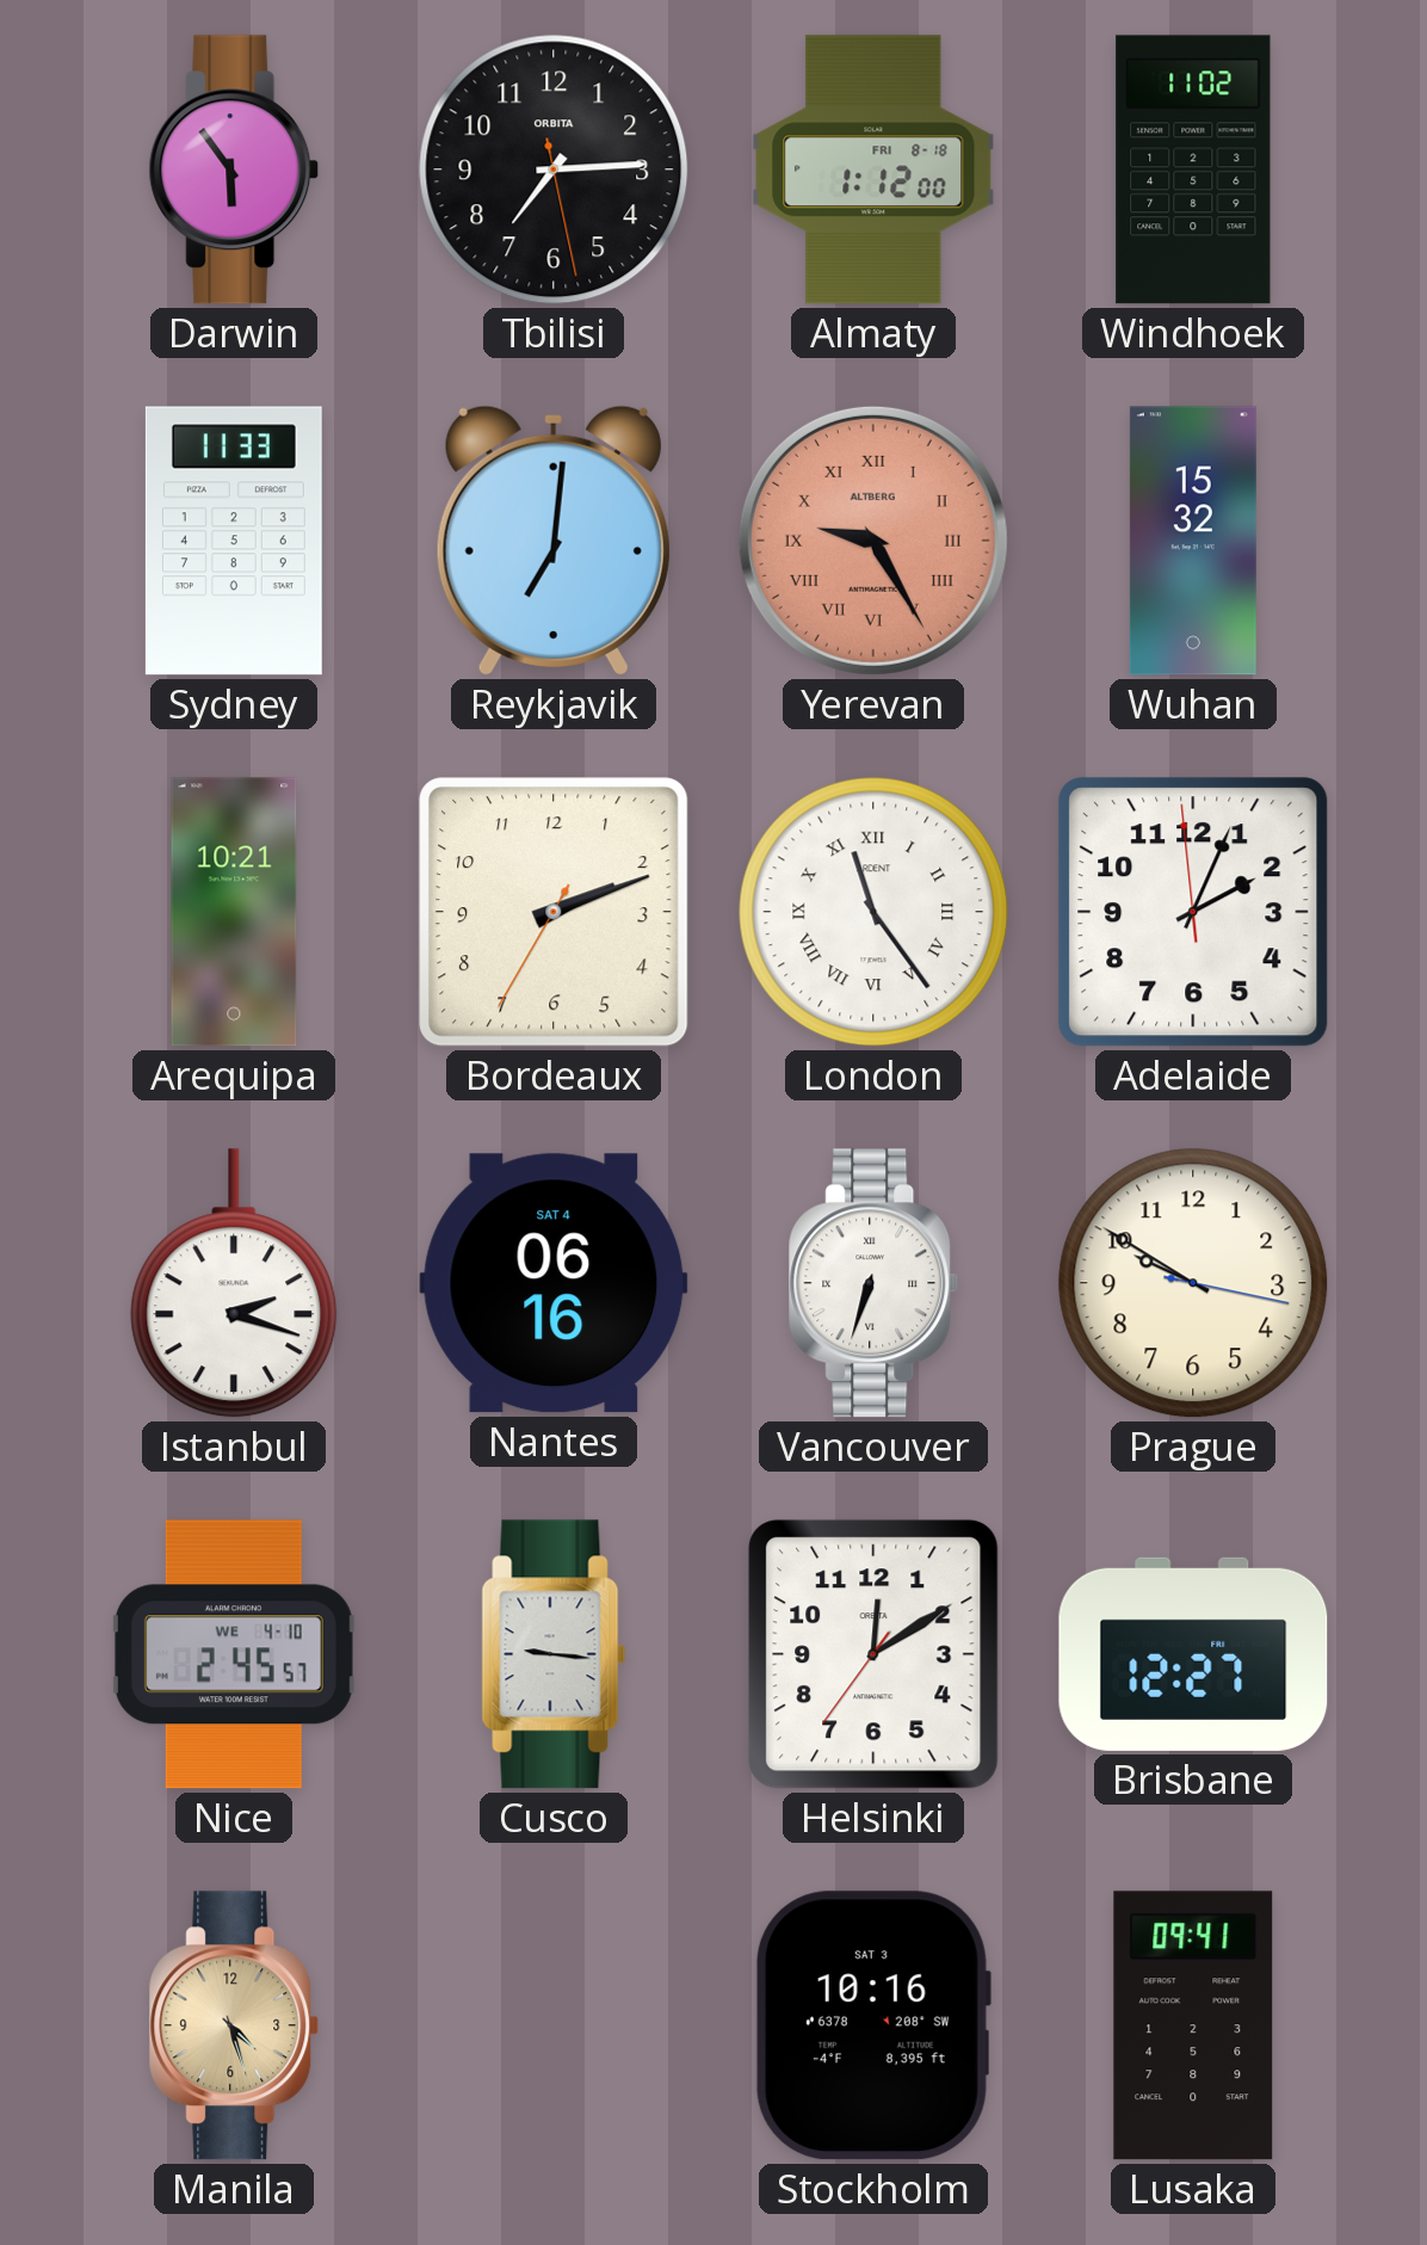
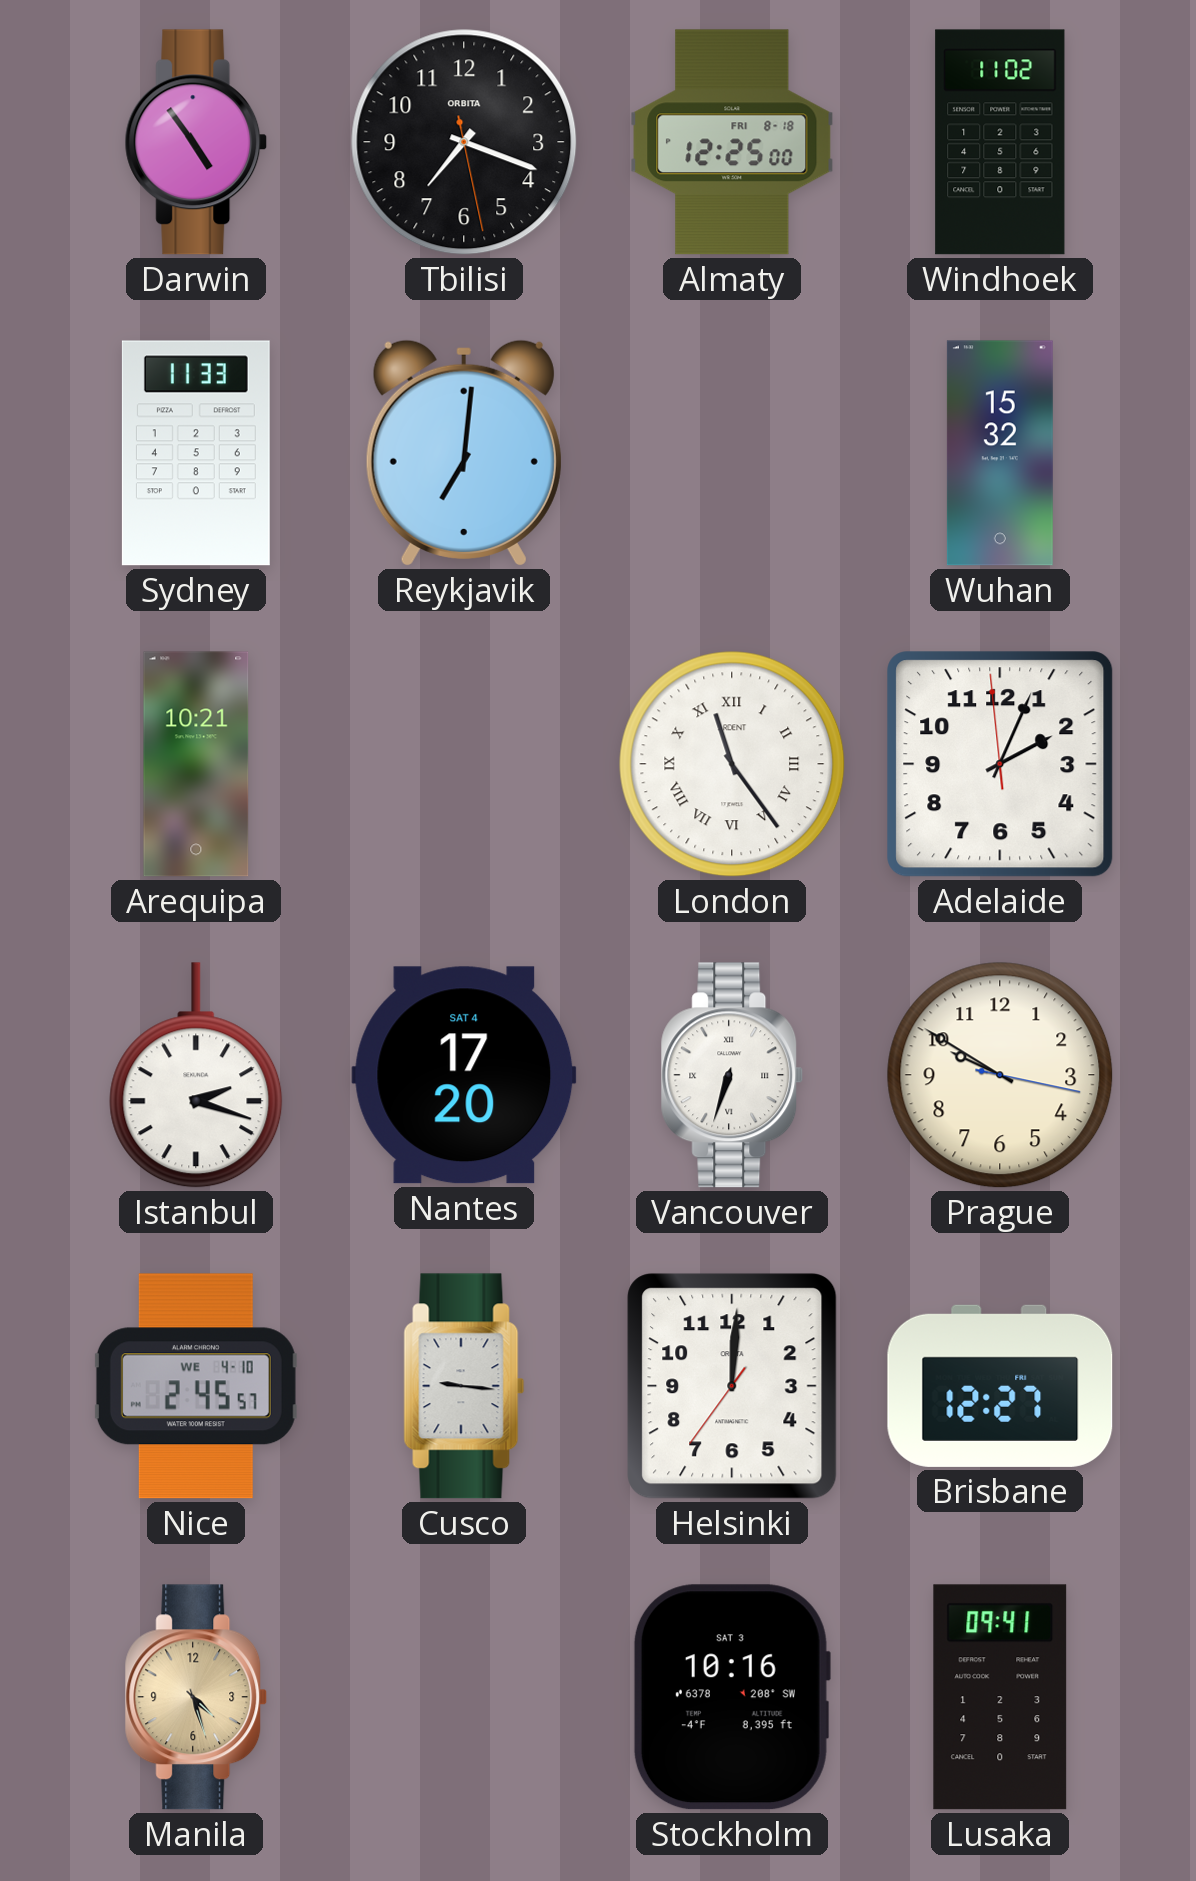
Darwin: 5:54 -> 4:54
Tbilisi: 7:14 -> 7:18
Almaty: 1:12 -> 12:25
Yerevan: 9:25 -> none
Bordeaux: 2:11 -> none
Nantes: 06:16 -> 17:20
Helsinki: 12:09 -> 12:00
